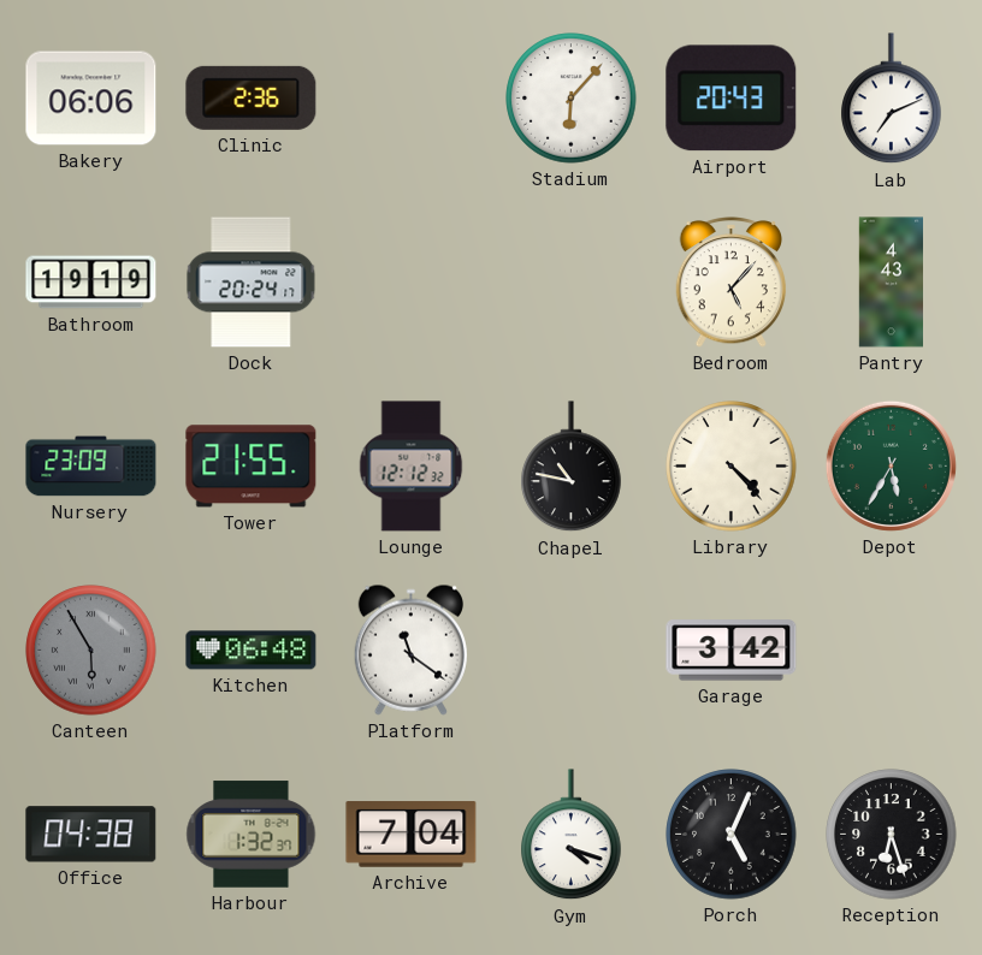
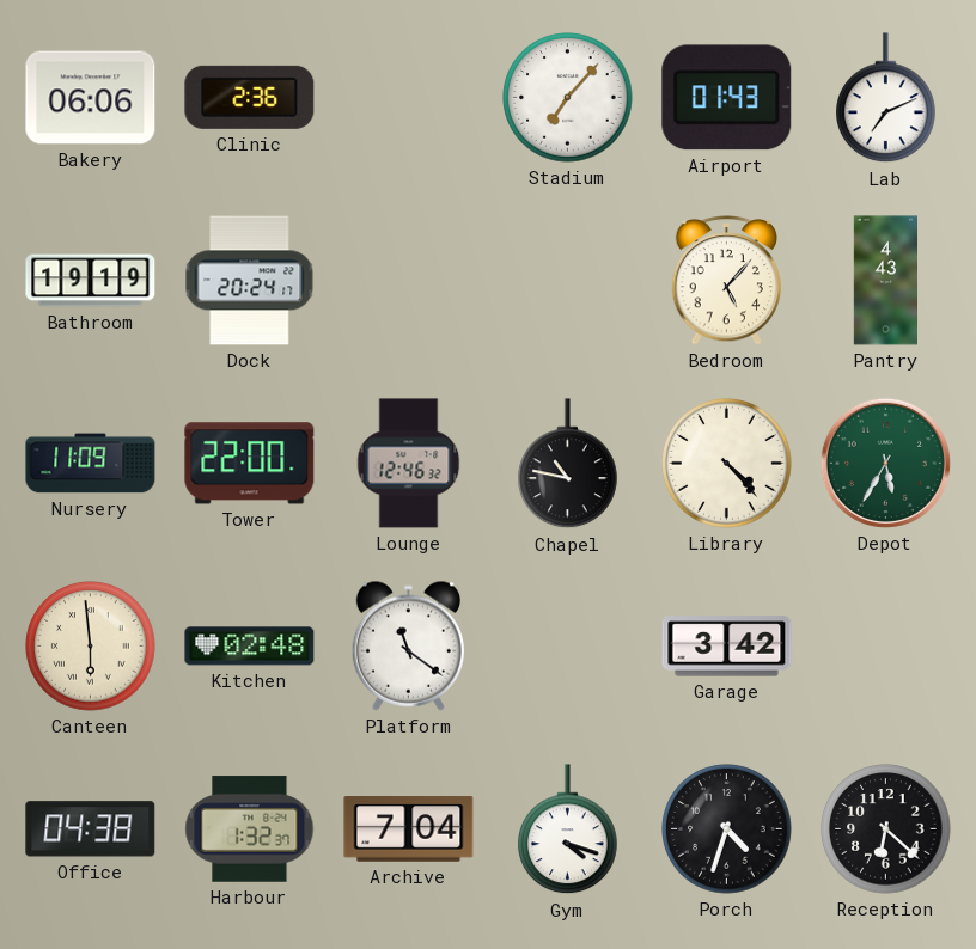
Stadium: 6:07 -> 7:07
Airport: 20:43 -> 01:43
Nursery: 23:09 -> 11:09
Tower: 21:55 -> 22:00
Lounge: 12:12 -> 12:46
Canteen: 5:55 -> 5:59
Canteen dial: grey -> cream
Kitchen: 06:48 -> 02:48
Porch: 5:04 -> 4:33
Reception: 6:27 -> 6:22
